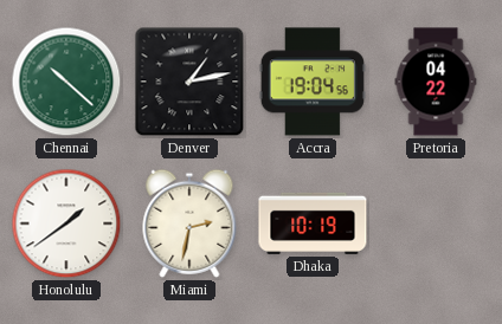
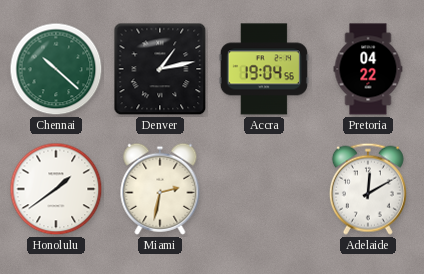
Dhaka: 10:19 -> none
Adelaide: none -> 12:10
